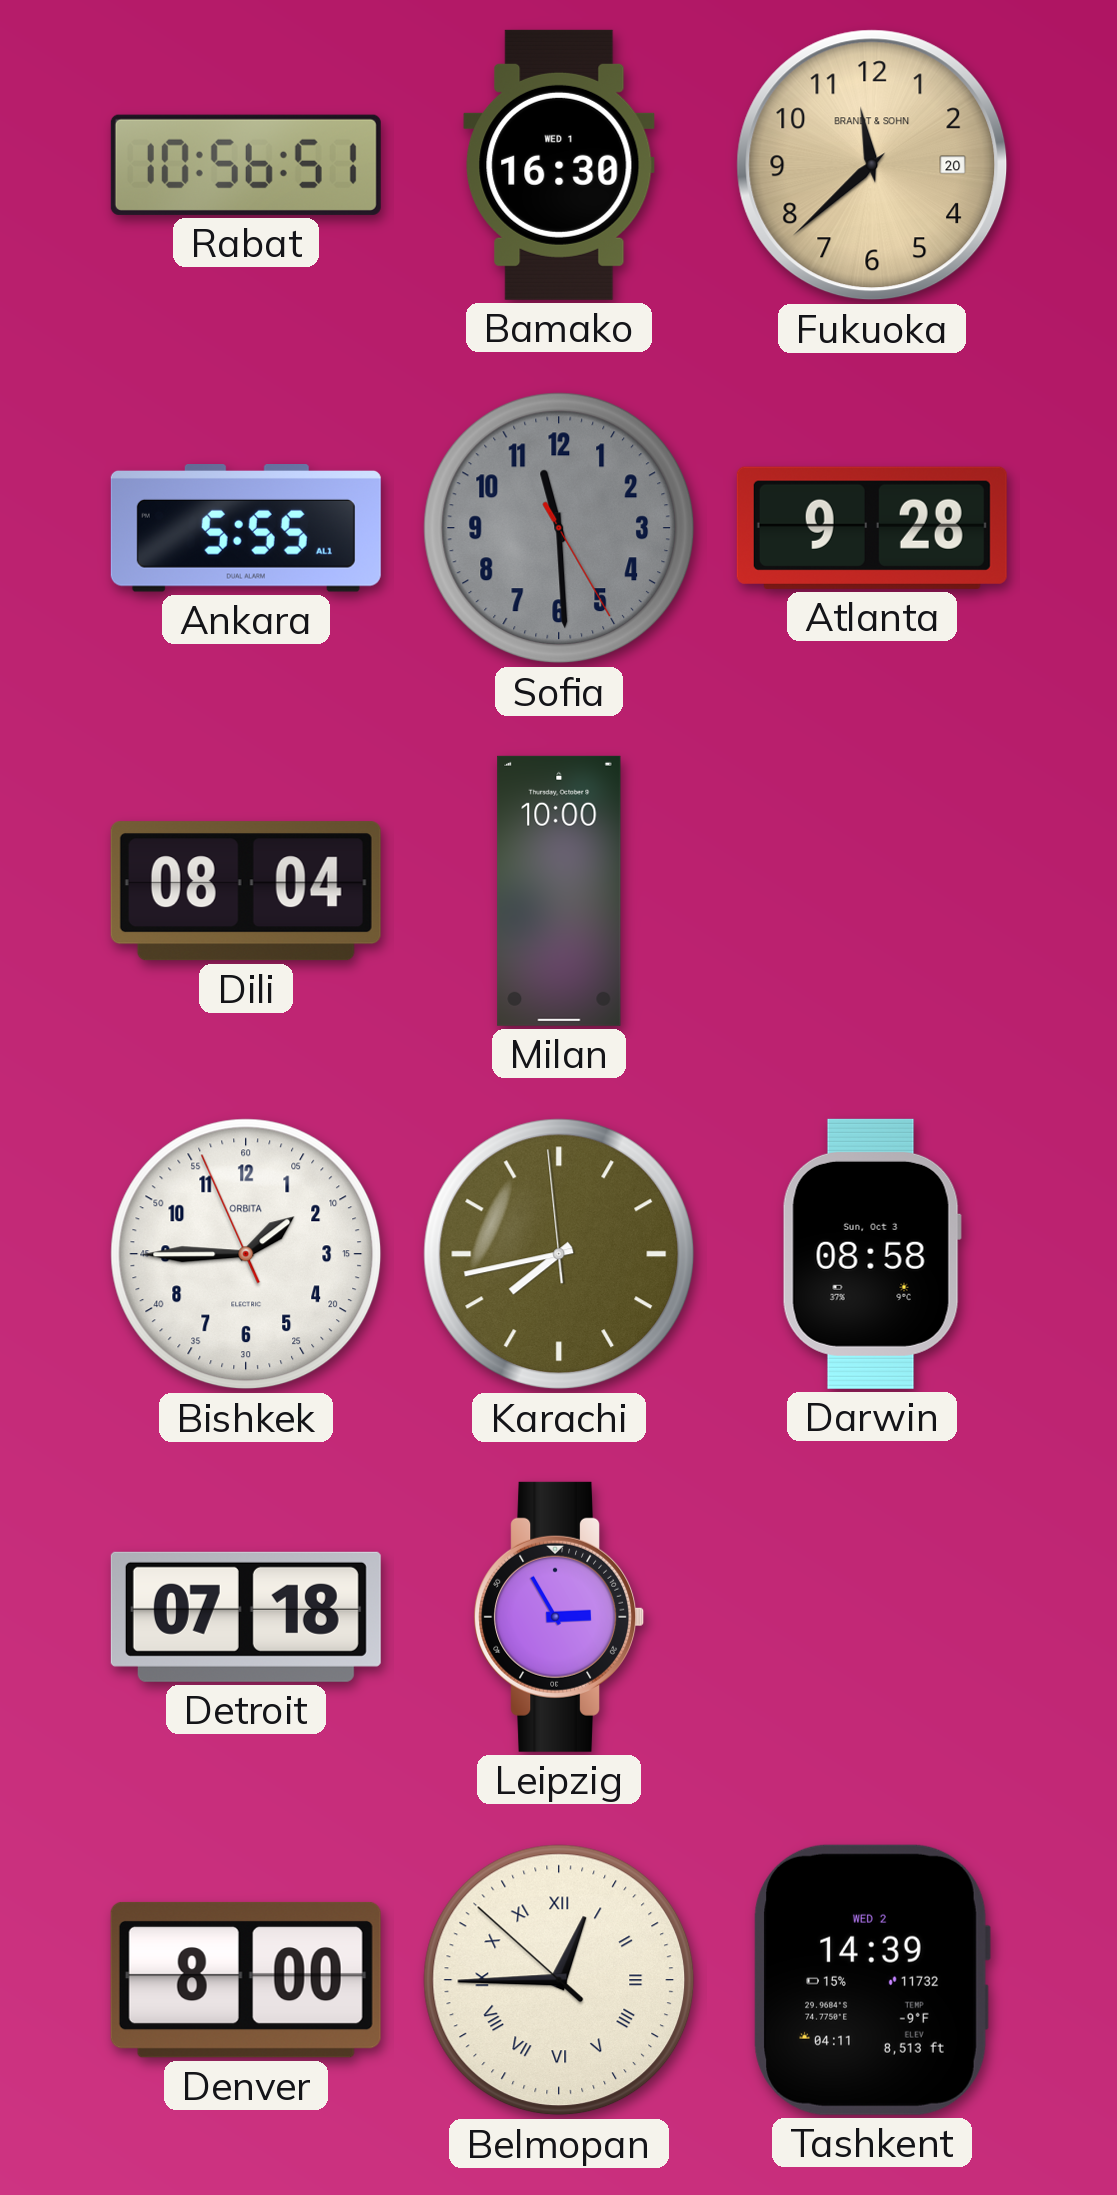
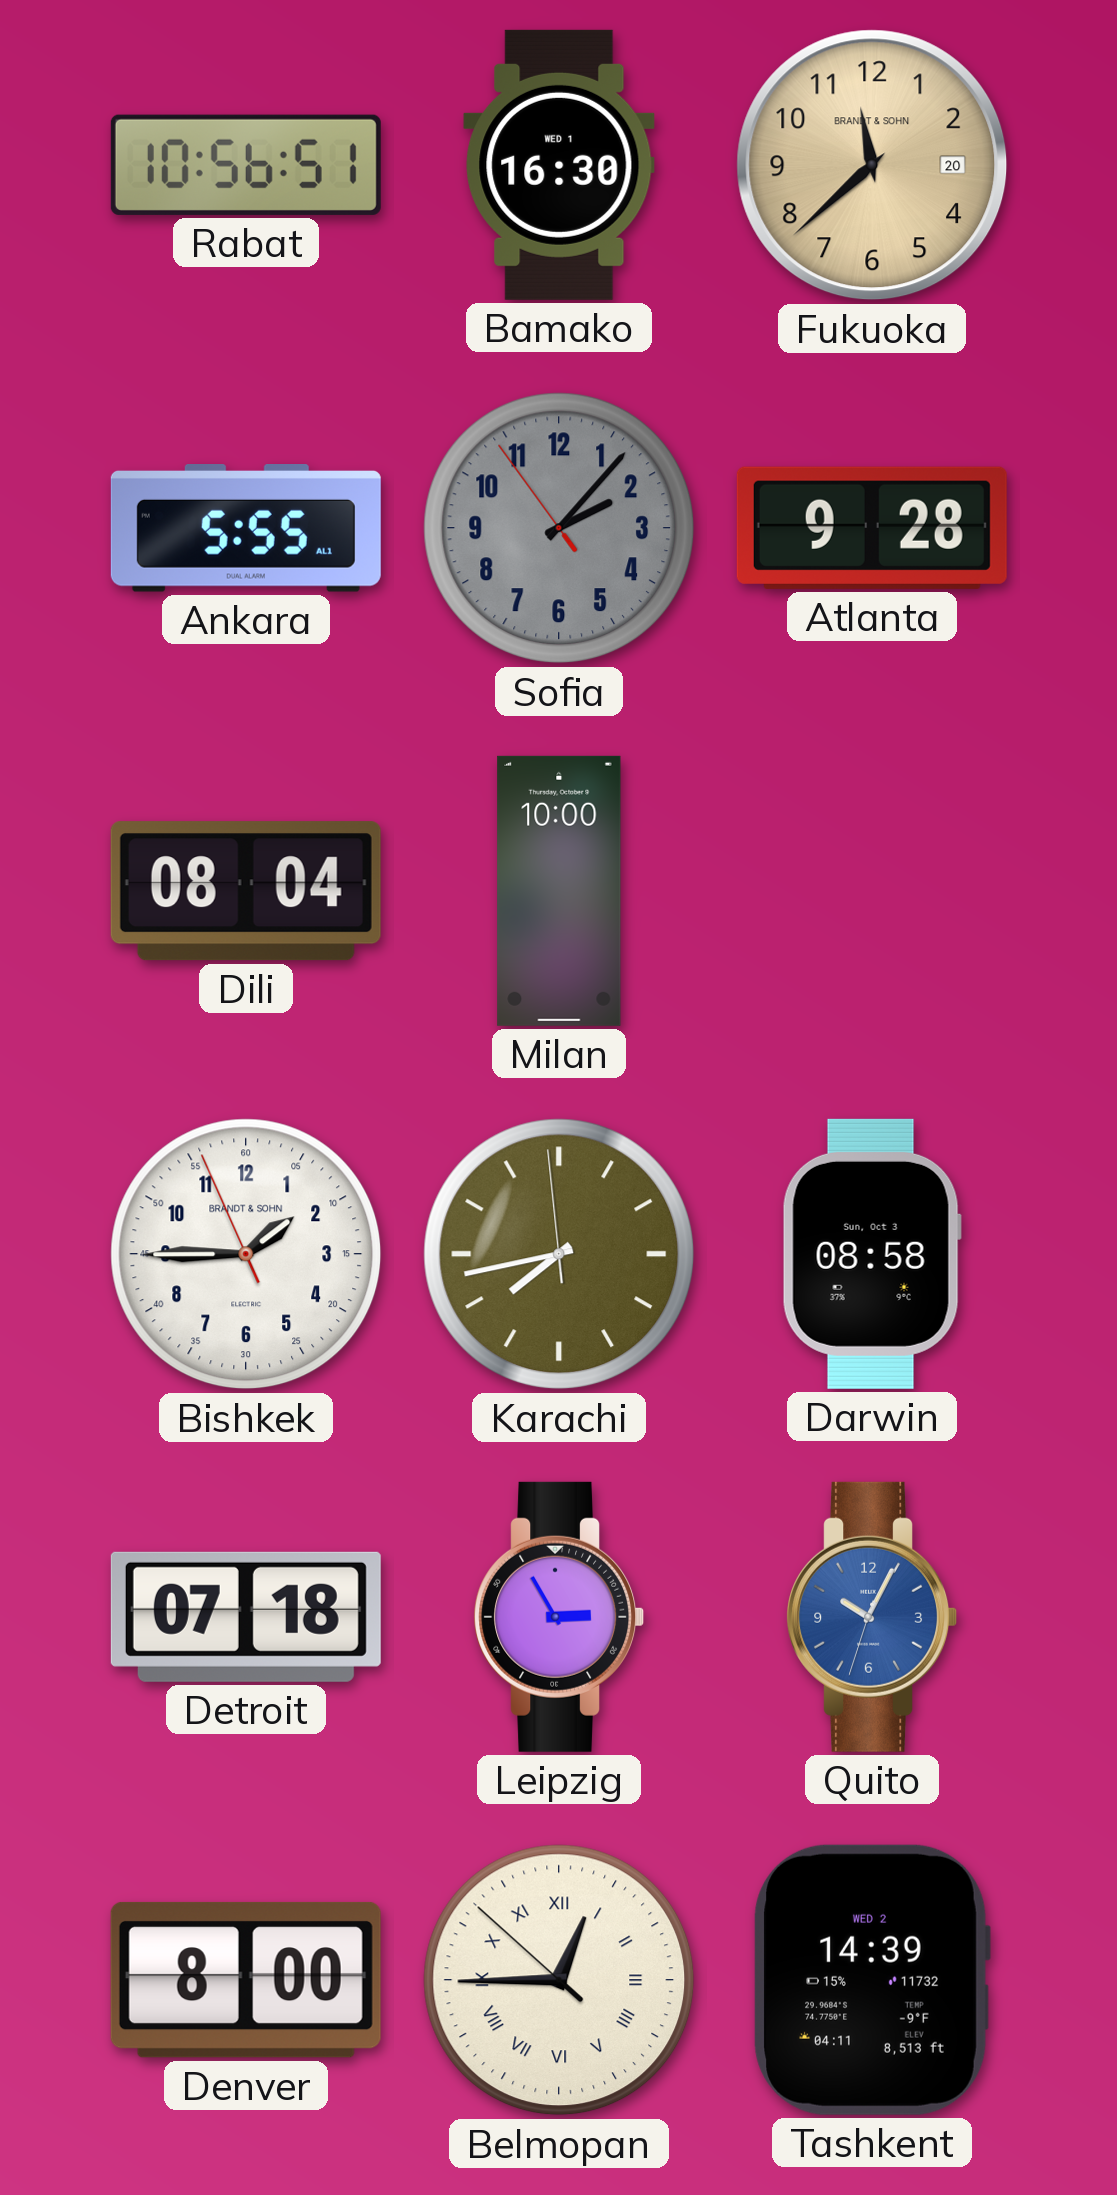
Sofia: 11:29 -> 2:06
Bishkek brand: ORBITA -> BRANDT & SOHN
Quito: none -> 10:04
